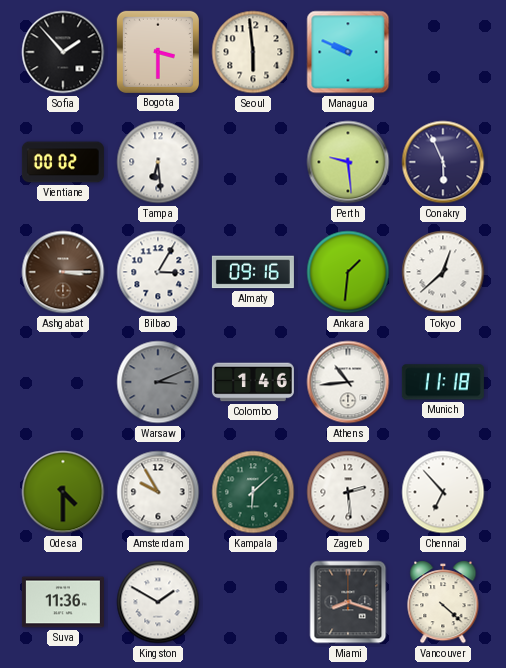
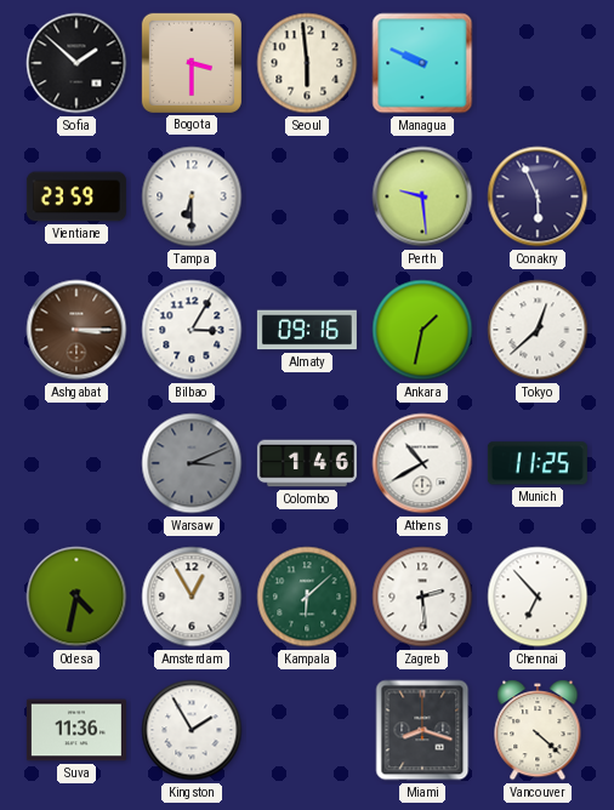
Sofia: 1:53 -> 1:52
Vientiane: 00:02 -> 23:59
Tampa: 6:29 -> 6:30
Ankara: 1:31 -> 1:32
Athens: 10:44 -> 10:40
Munich: 11:18 -> 11:25
Odesa: 4:30 -> 4:32
Amsterdam: 9:55 -> 12:55
Kingston: 1:50 -> 1:55
